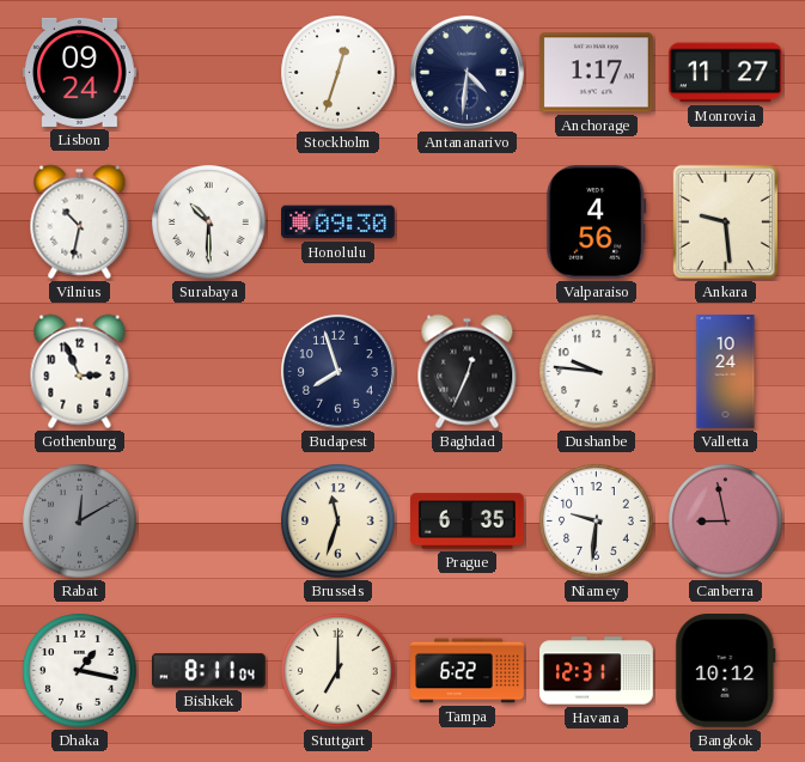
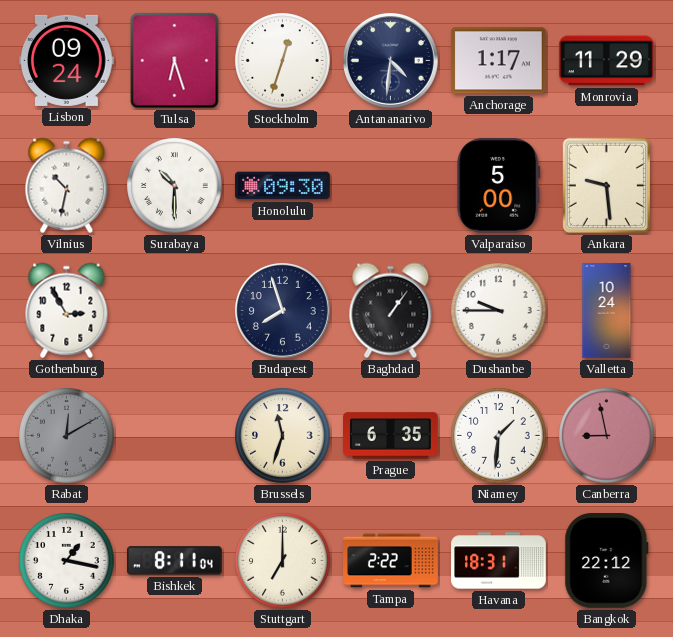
Tulsa: none -> 6:27
Monrovia: 11:27 -> 11:29
Valparaiso: 4:56 -> 5:00
Gothenburg: 2:56 -> 2:55
Baghdad: 12:34 -> 1:06
Dushanbe: 9:46 -> 9:45
Niamey: 9:31 -> 1:31
Tampa: 6:22 -> 2:22
Havana: 12:31 -> 18:31
Bangkok: 10:12 -> 22:12
